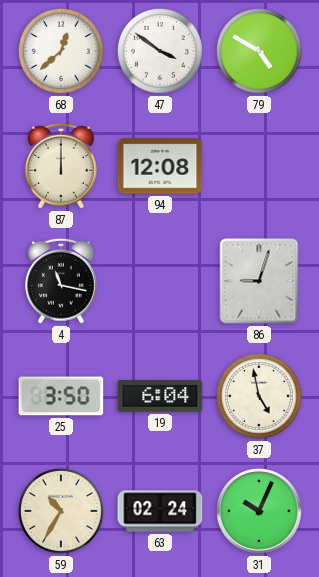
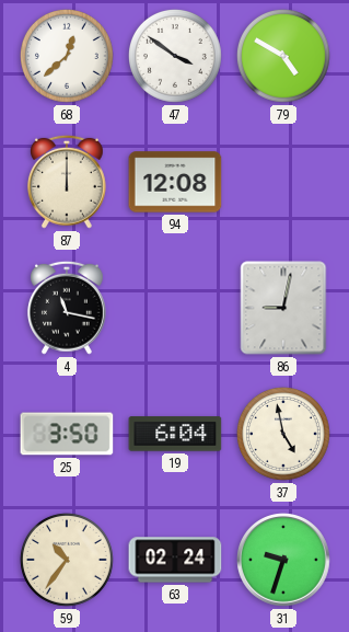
86: 9:03 -> 9:02
59: 10:35 -> 10:36
31: 10:04 -> 9:33
